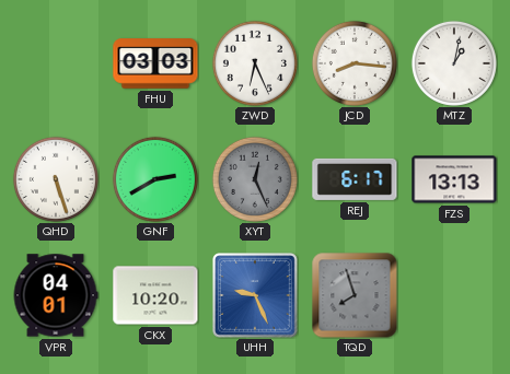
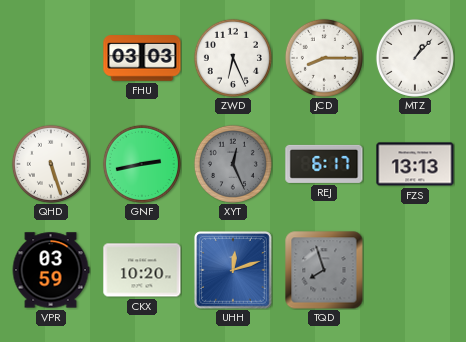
JCD: 8:16 -> 8:15
MTZ: 1:02 -> 1:07
GNF: 2:40 -> 2:43
VPR: 04:01 -> 03:59
UHH: 9:26 -> 12:12
